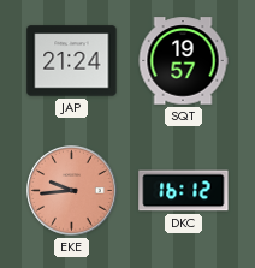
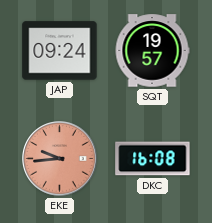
JAP: 21:24 -> 09:24
DKC: 16:12 -> 16:08
